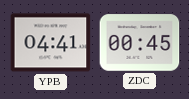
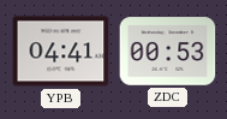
ZDC: 00:45 -> 00:53
